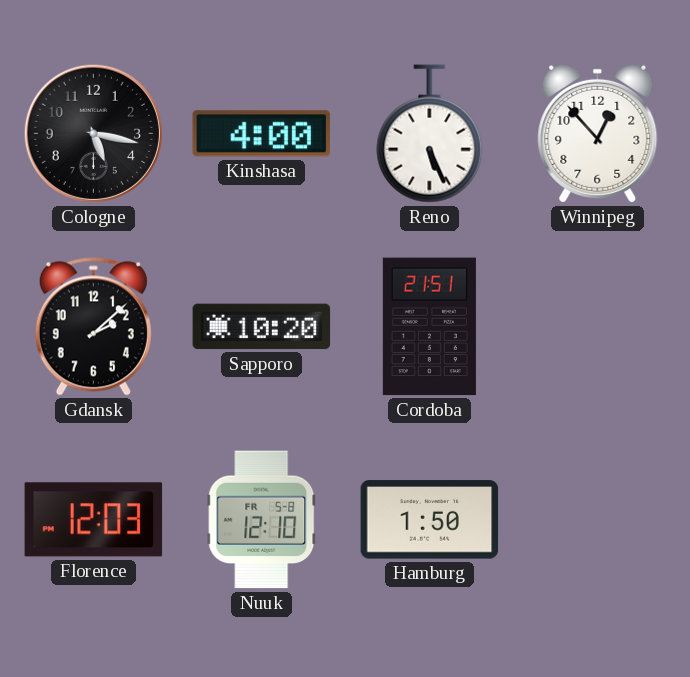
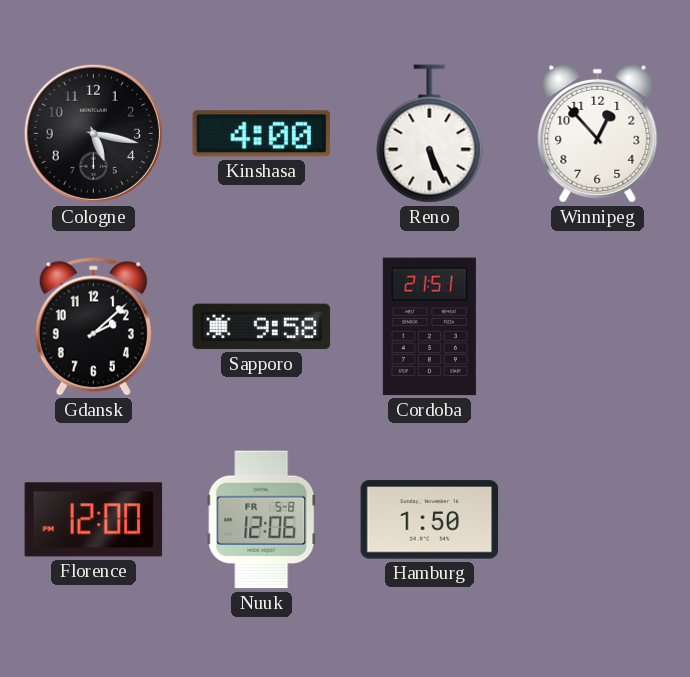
Sapporo: 10:20 -> 9:58
Florence: 12:03 -> 12:00
Nuuk: 12:10 -> 12:06
